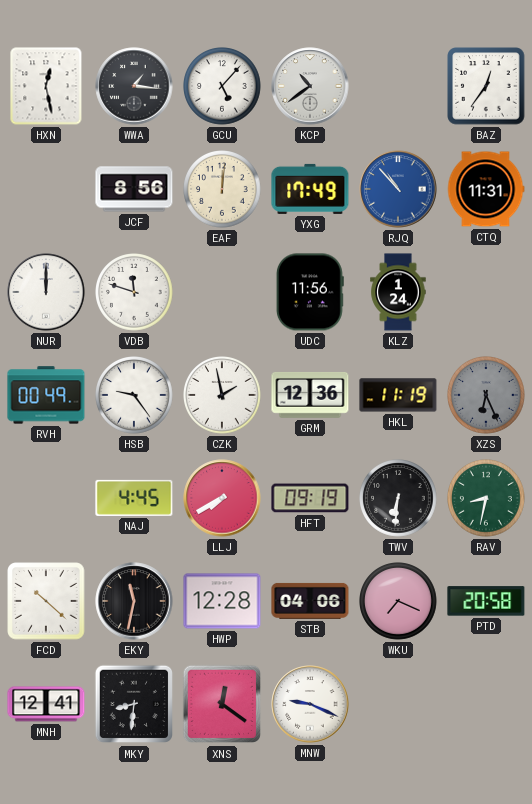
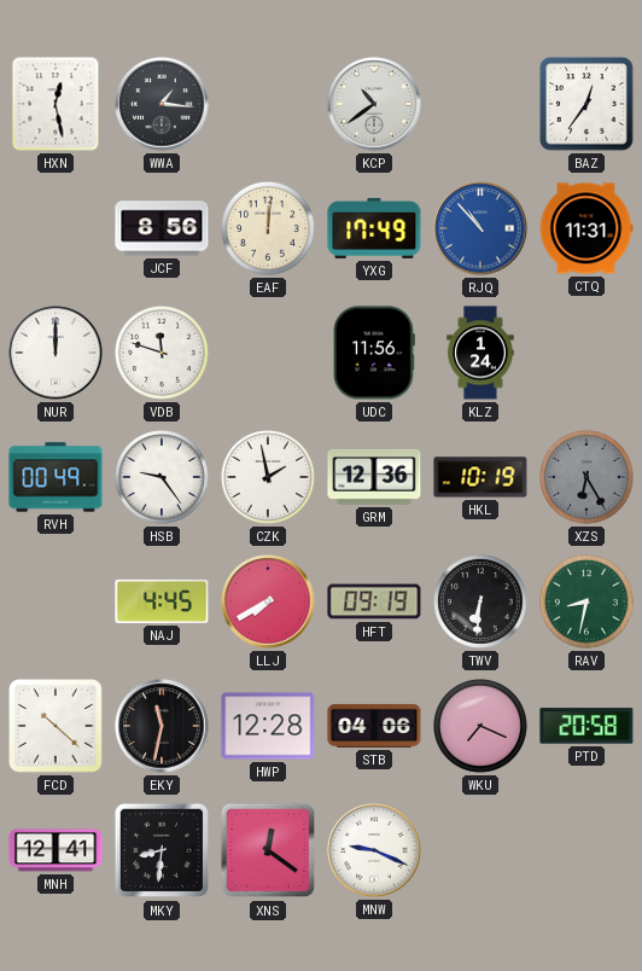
GCU: 5:07 -> none
HKL: 11:19 -> 10:19
XZS: 6:26 -> 6:25
